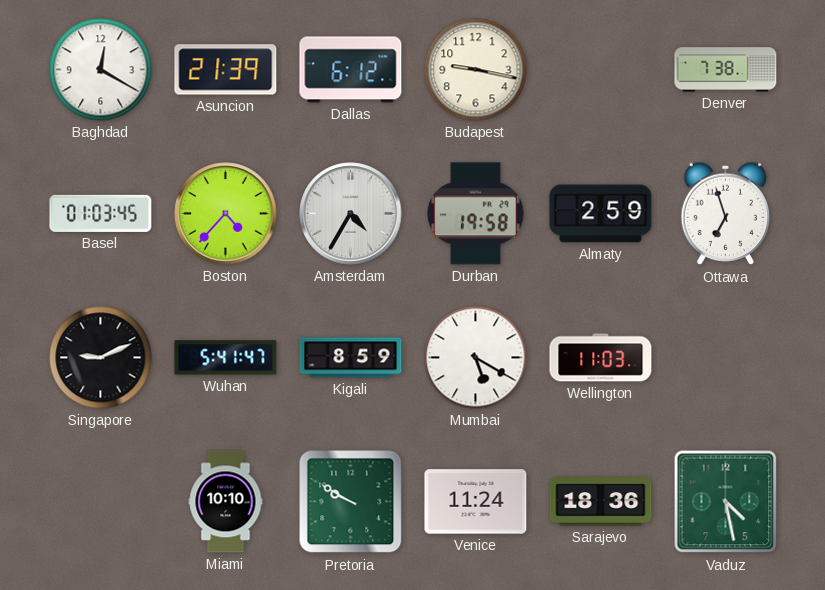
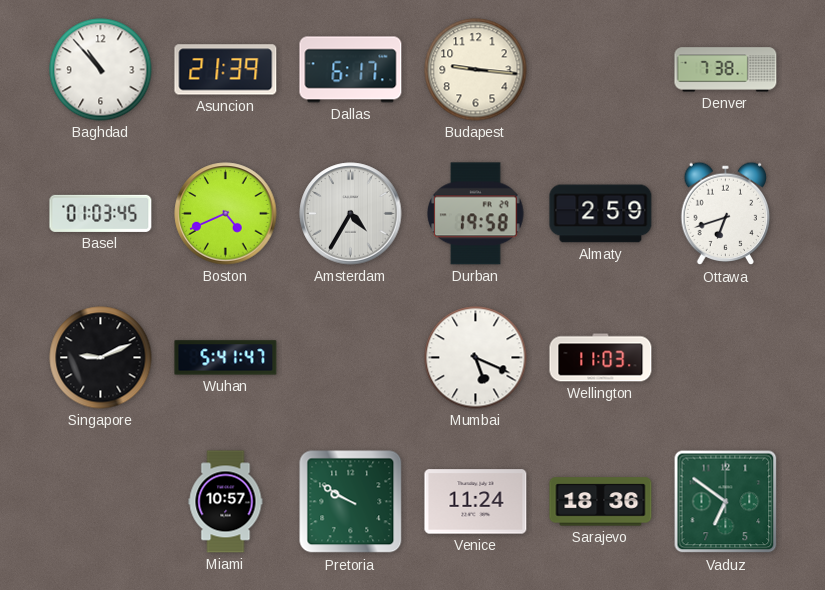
Baghdad: 12:20 -> 10:53
Dallas: 6:12 -> 6:17
Budapest: 9:17 -> 9:16
Boston: 4:37 -> 4:41
Ottawa: 6:57 -> 6:42
Kigali: 8:59 -> none
Mumbai: 5:20 -> 5:19
Miami: 10:10 -> 10:57
Vaduz: 4:28 -> 6:51
